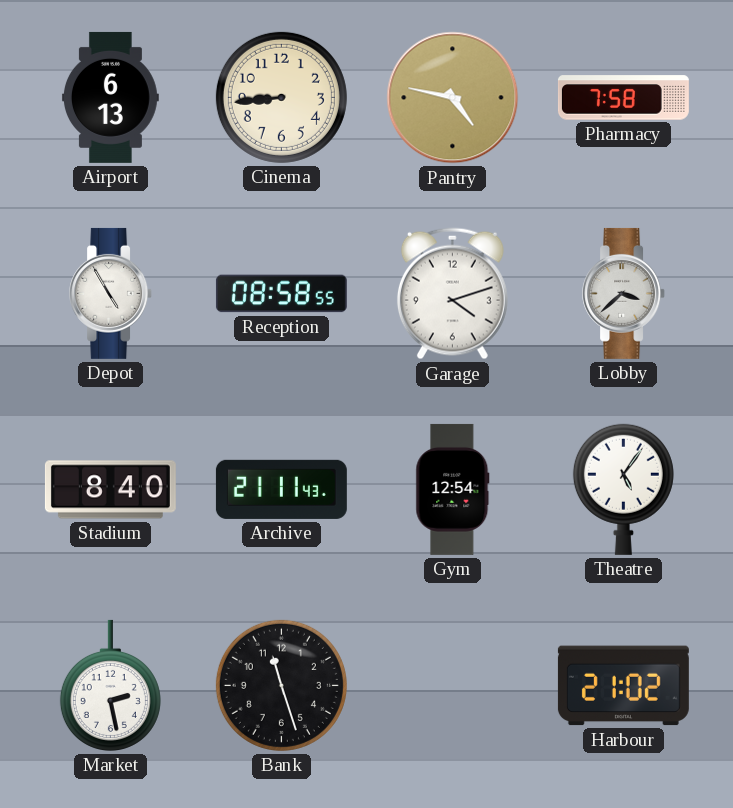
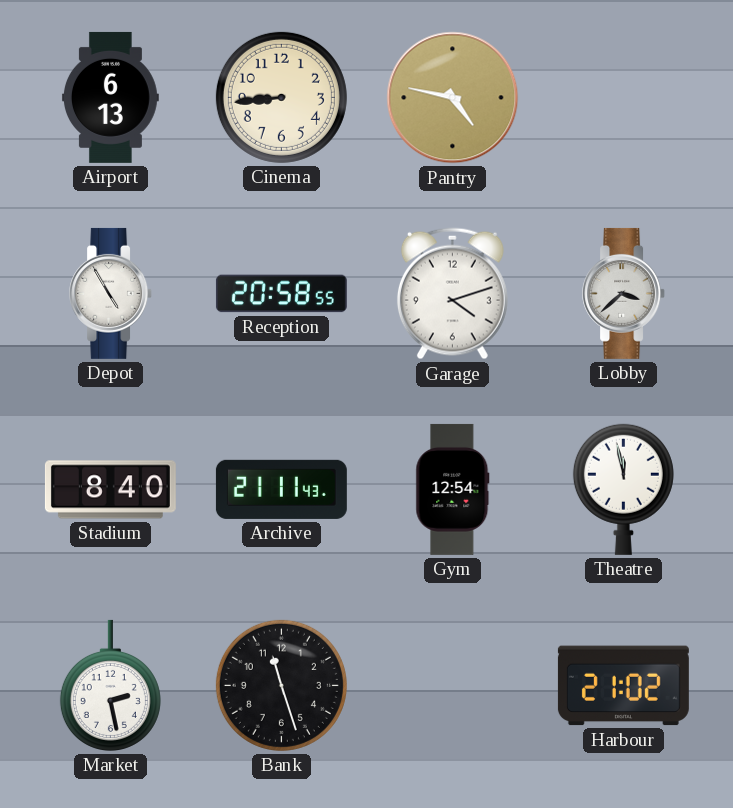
Pharmacy: 7:58 -> none
Reception: 08:58 -> 20:58
Theatre: 5:06 -> 11:58
